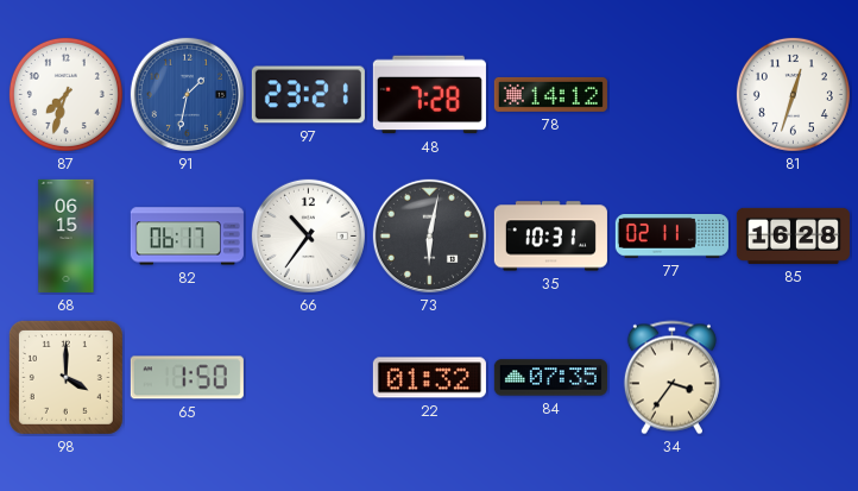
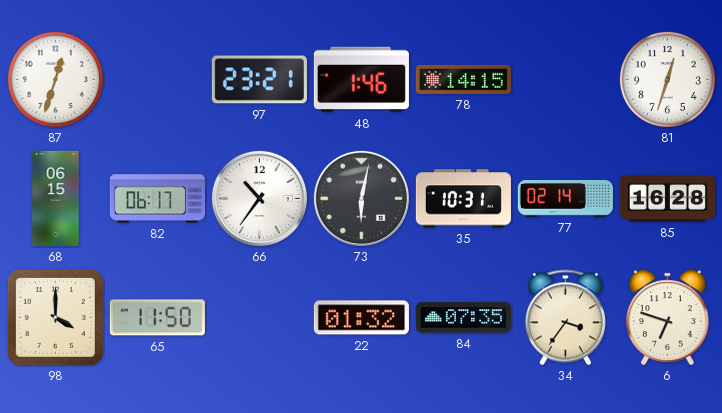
87: 7:33 -> 12:33
91: 1:32 -> none
48: 7:28 -> 1:46
78: 14:12 -> 14:15
77: 02:11 -> 02:14
65: 1:50 -> 11:50
6: none -> 6:48
